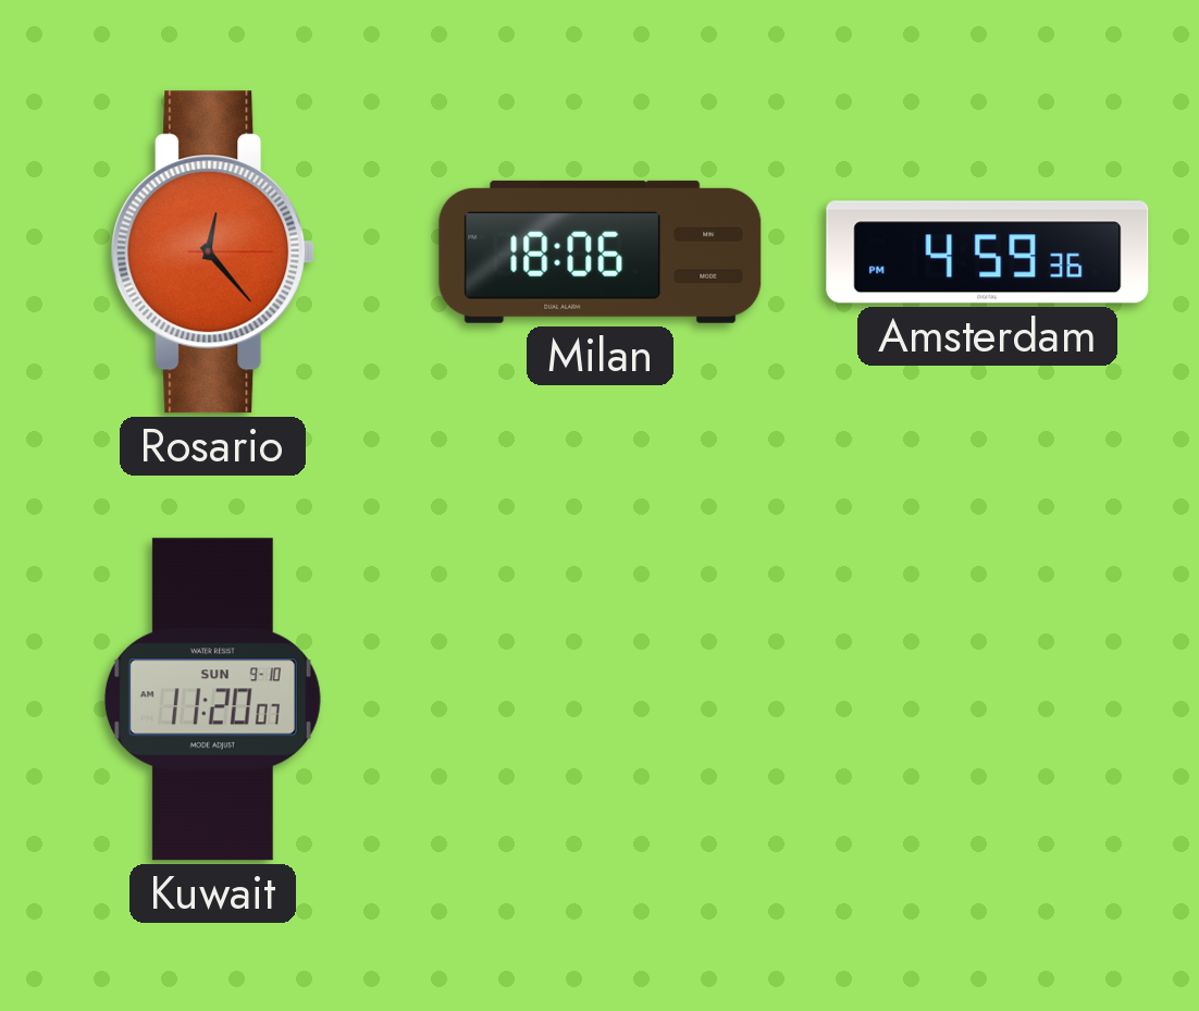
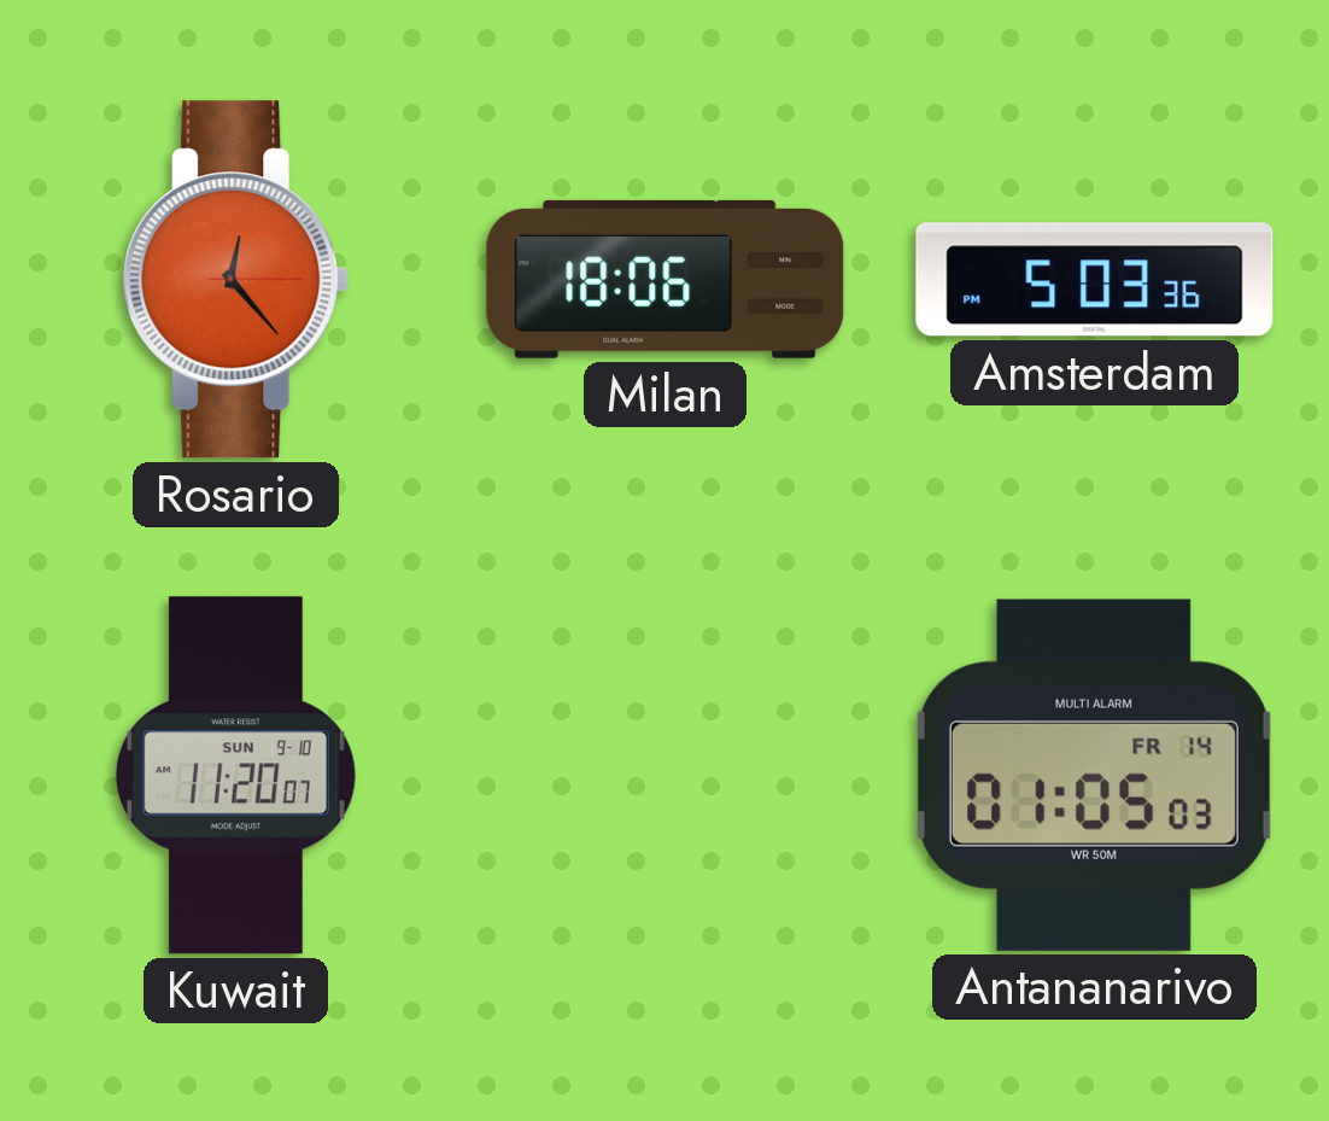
Amsterdam: 4:59 -> 5:03
Antananarivo: none -> 01:05
